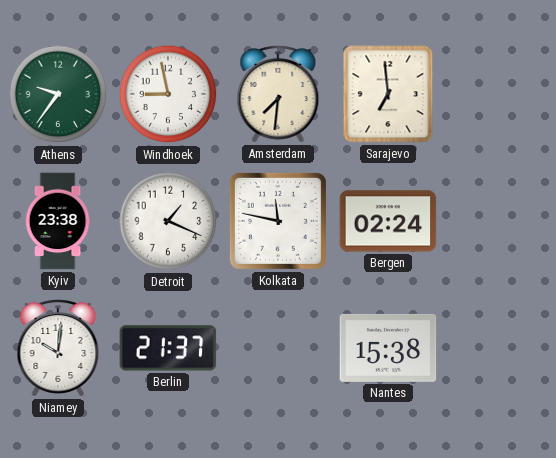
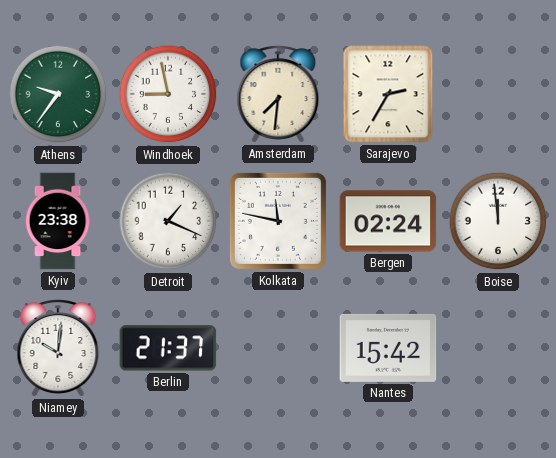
Sarajevo: 6:59 -> 2:35
Boise: none -> 11:59
Nantes: 15:38 -> 15:42
